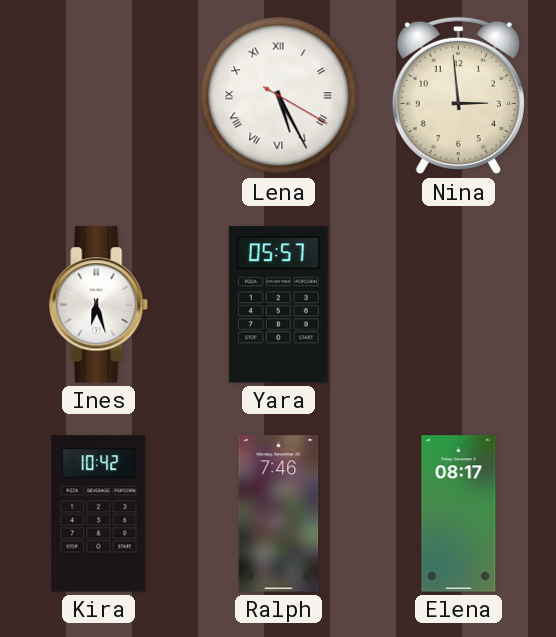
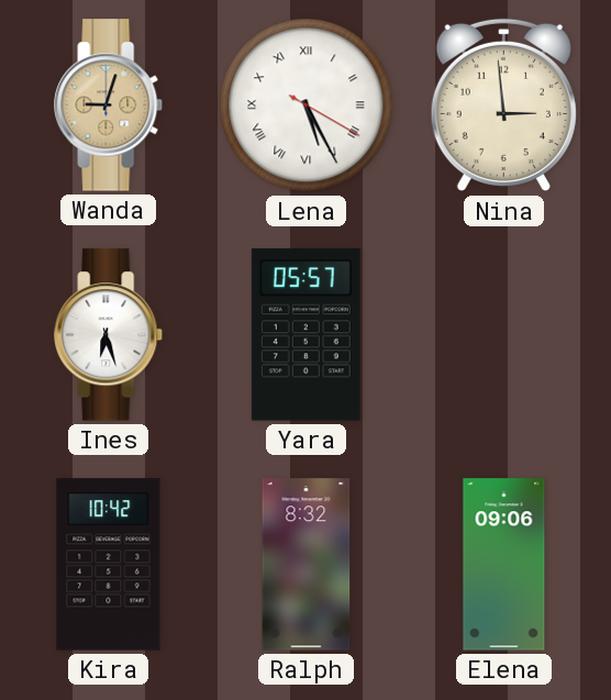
Wanda: none -> 9:03
Ralph: 7:46 -> 8:32
Elena: 08:17 -> 09:06
